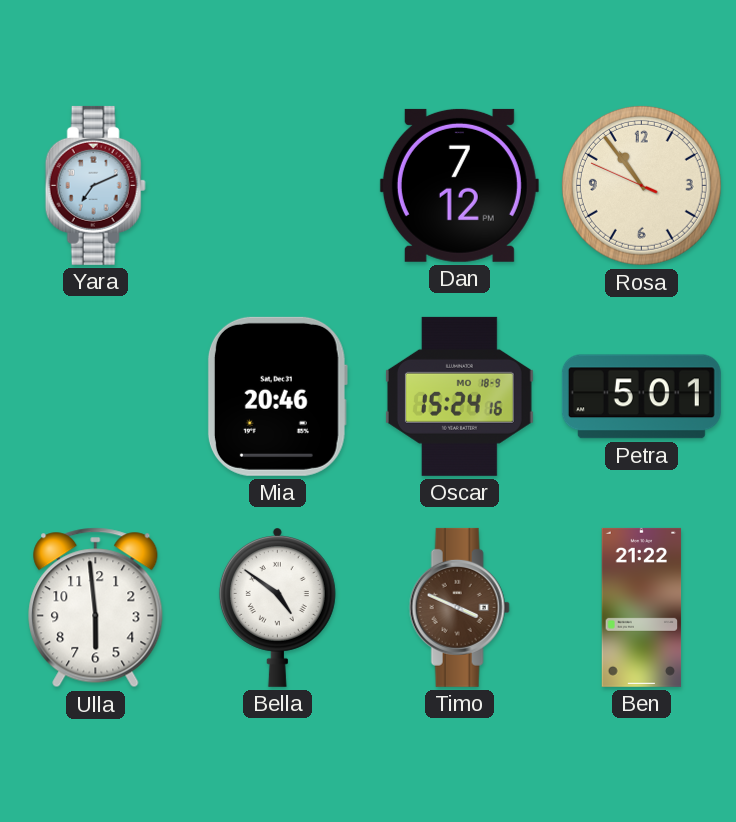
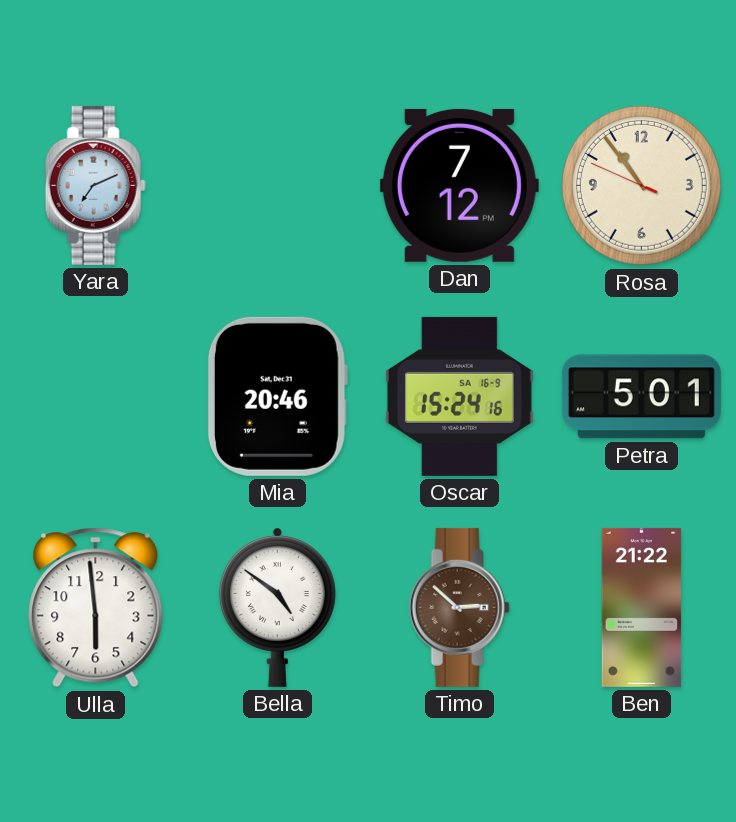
Oscar date: MO 18-9 -> SA 16-9
Timo: 3:49 -> 2:52
